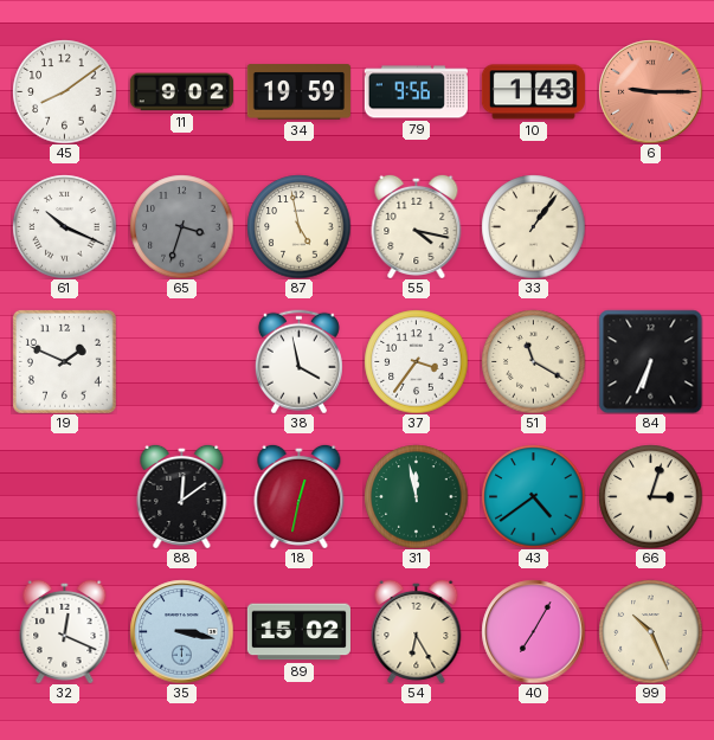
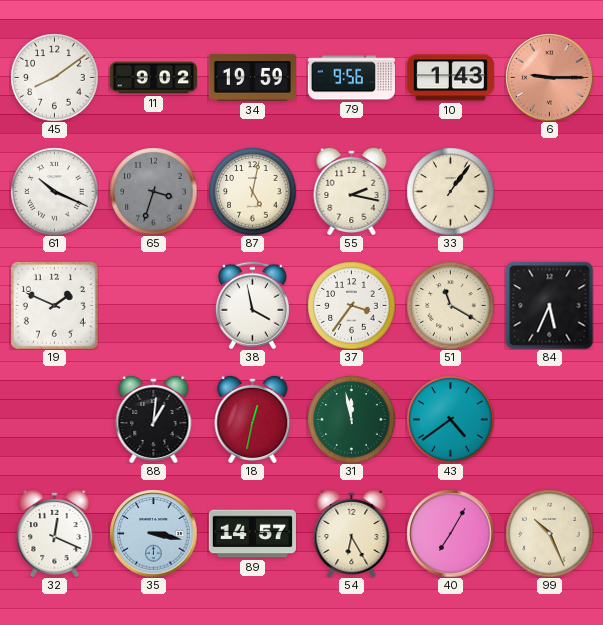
87: 4:58 -> 5:02
55: 4:17 -> 2:17
84: 6:34 -> 5:34
88: 12:09 -> 1:01
66: 3:03 -> none
89: 15:02 -> 14:57
